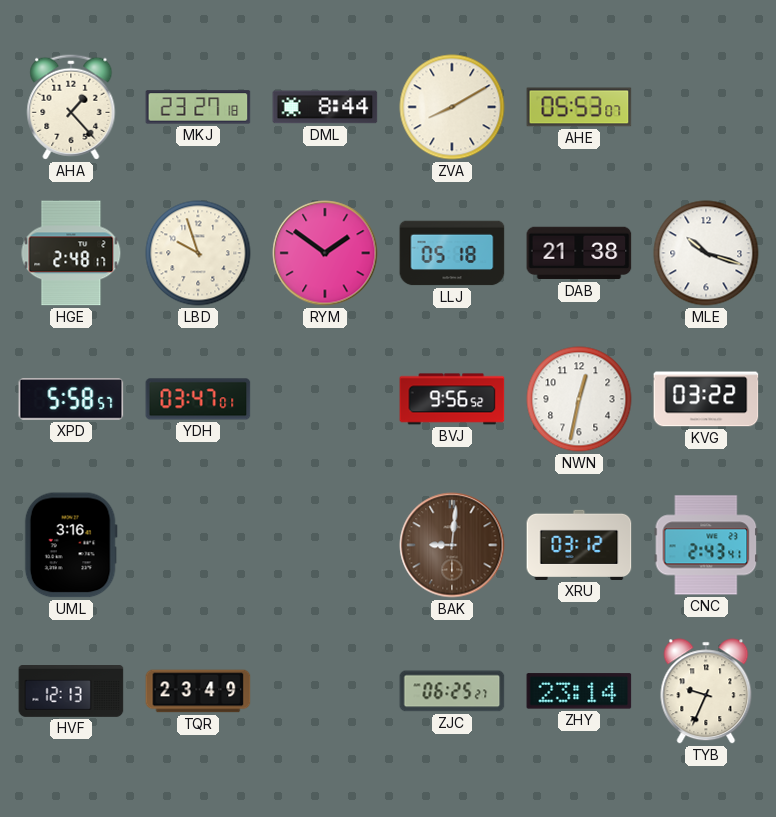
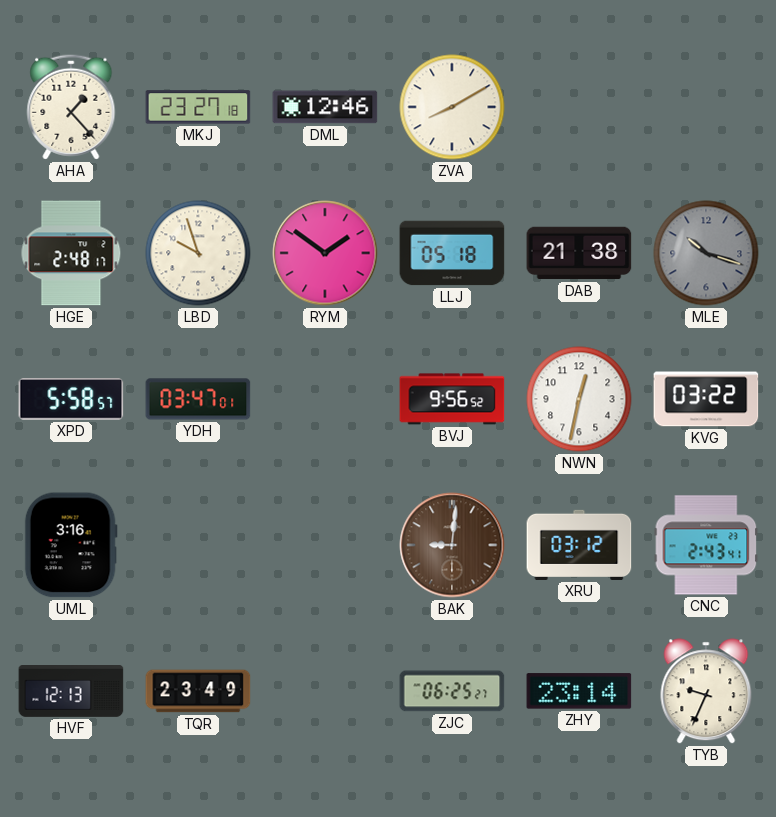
DML: 8:44 -> 12:46
AHE: 05:53 -> none
MLE dial: white -> grey
